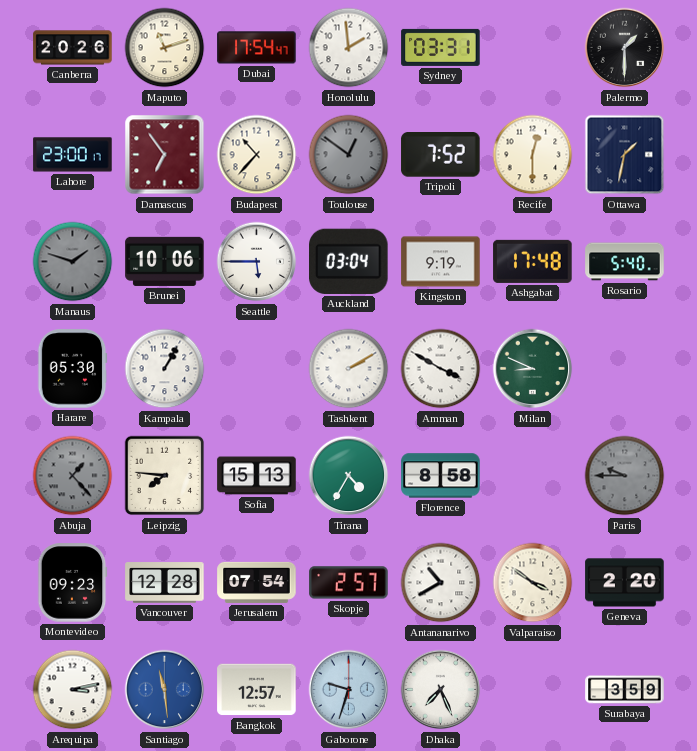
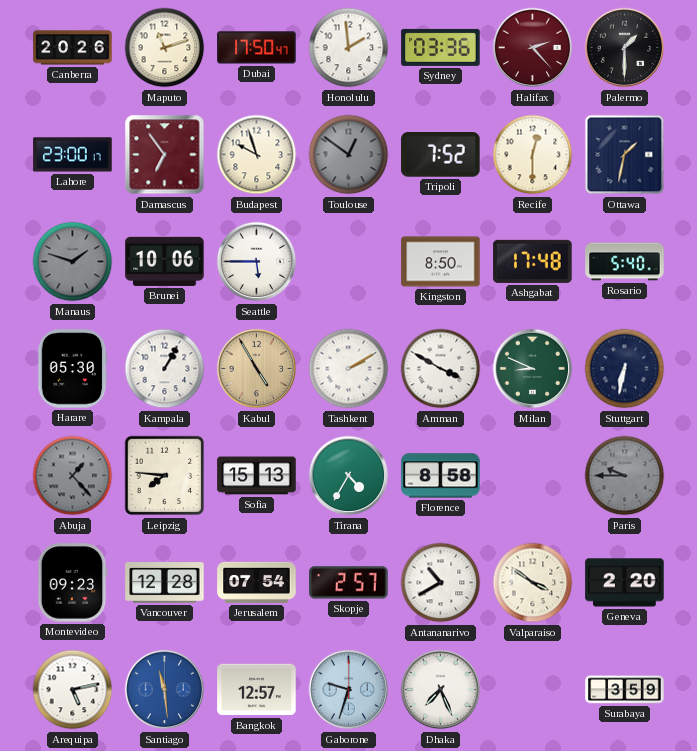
Dubai: 17:54 -> 17:50
Sydney: 03:31 -> 03:36
Halifax: none -> 2:23
Budapest: 10:37 -> 9:57
Auckland: 03:04 -> none
Kingston: 9:19 -> 8:50
Kabul: none -> 4:55
Stuttgart: none -> 6:32
Arequipa: 3:13 -> 5:13
